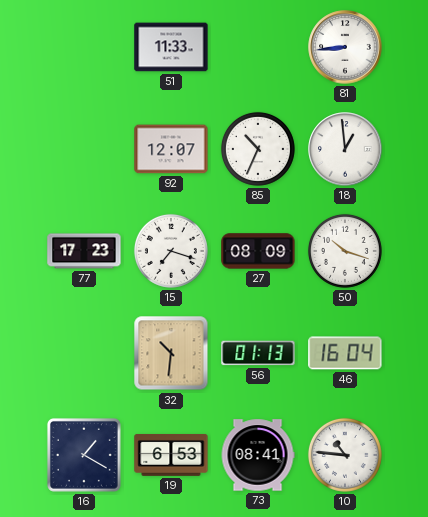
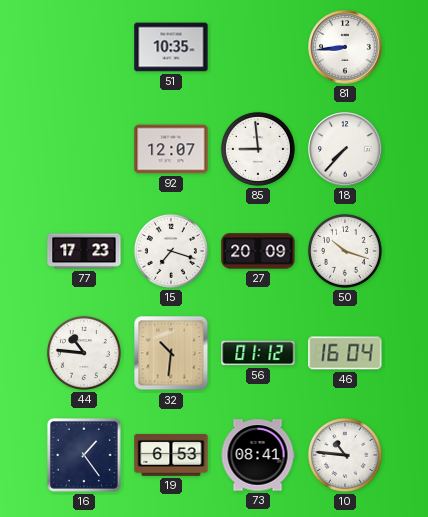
51: 11:33 -> 10:35
85: 10:34 -> 8:59
18: 12:59 -> 7:37
27: 08:09 -> 20:09
44: none -> 10:46
56: 01:13 -> 01:12
16: 1:20 -> 1:24
